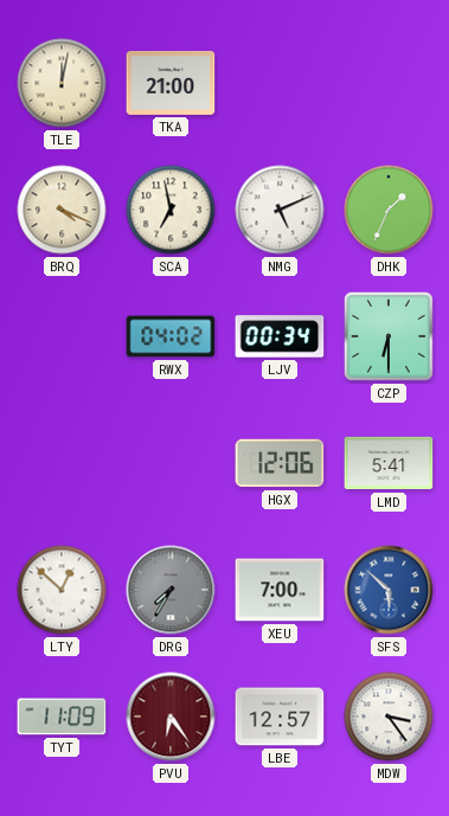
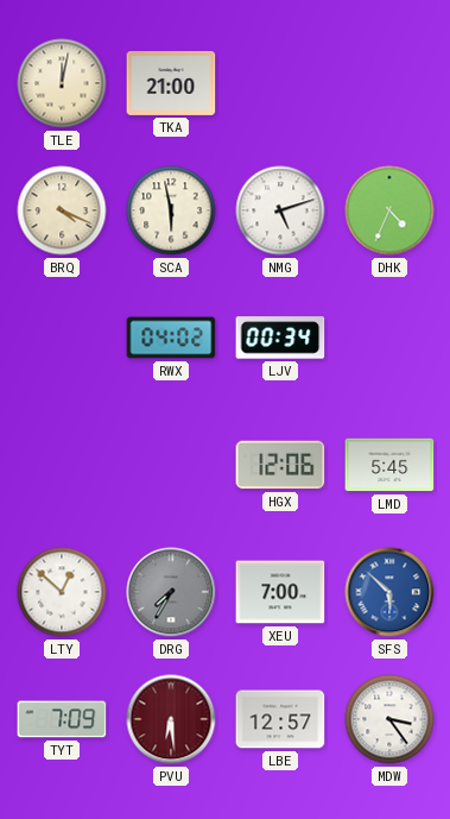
SCA: 6:58 -> 5:58
NMG: 5:11 -> 5:12
DHK: 1:34 -> 4:34
CZP: 6:30 -> none
LMD: 5:41 -> 5:45
TYT: 11:09 -> 7:09
PVU: 6:24 -> 6:29
